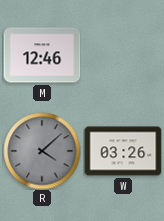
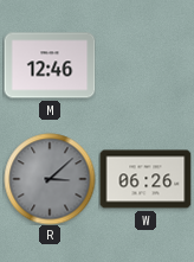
R: 4:08 -> 3:08
W: 03:26 -> 06:26
